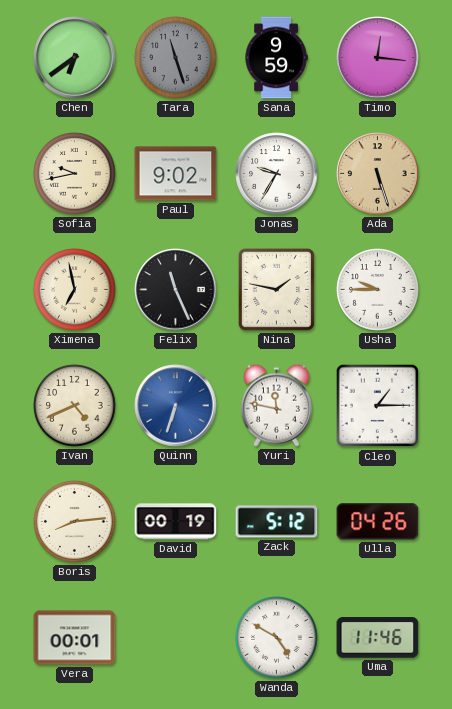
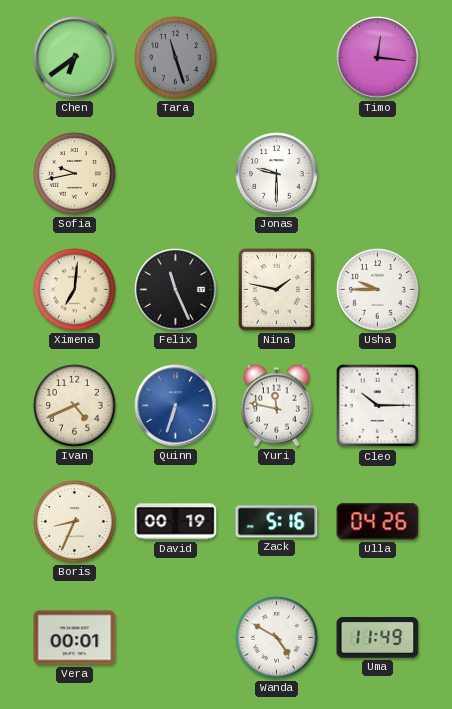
Sana: 9:59 -> none
Paul: 9:02 -> none
Jonas: 9:35 -> 9:30
Ada: 5:27 -> none
Ximena: 6:58 -> 7:01
Cleo: 1:15 -> 10:15
Boris: 8:14 -> 8:34
Zack: 5:12 -> 5:16
Uma: 11:46 -> 11:49
